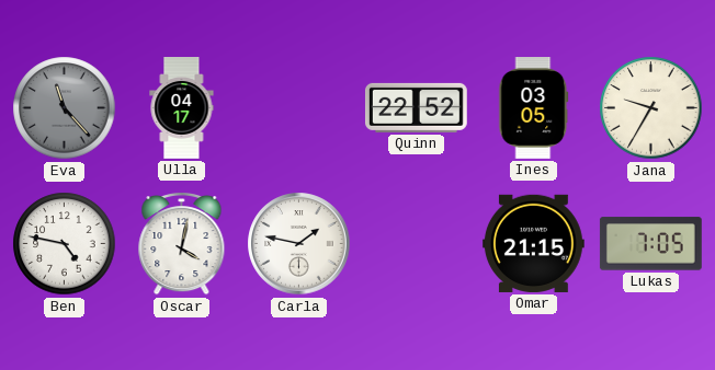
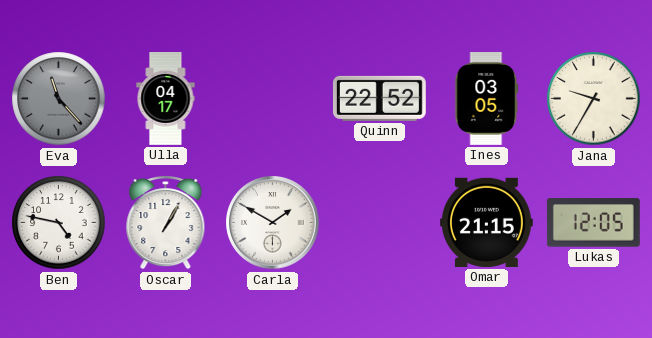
Oscar: 4:02 -> 1:05
Carla: 1:47 -> 1:50
Lukas: 7:05 -> 12:05
